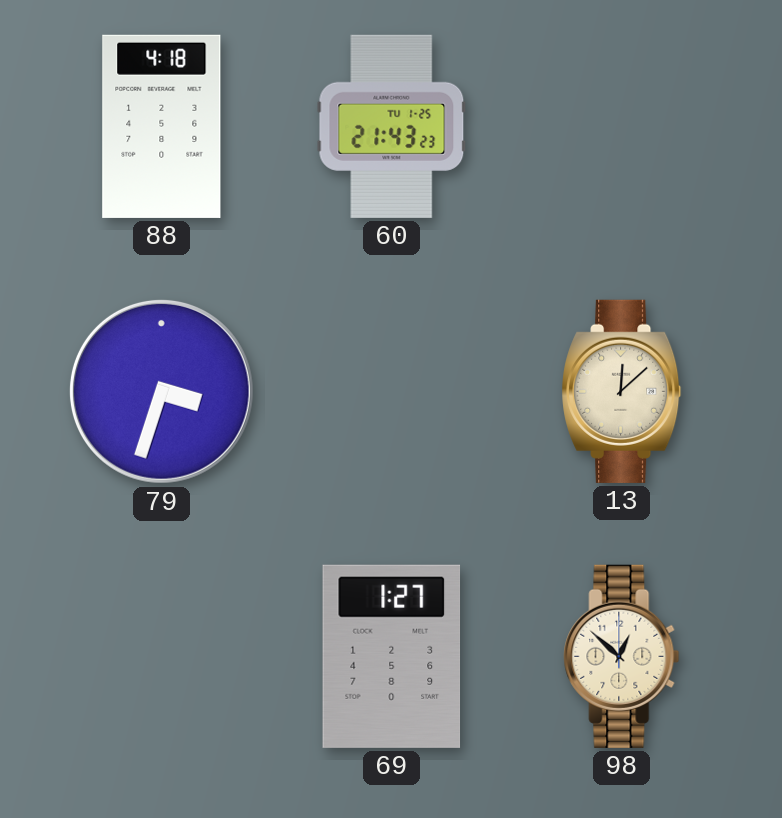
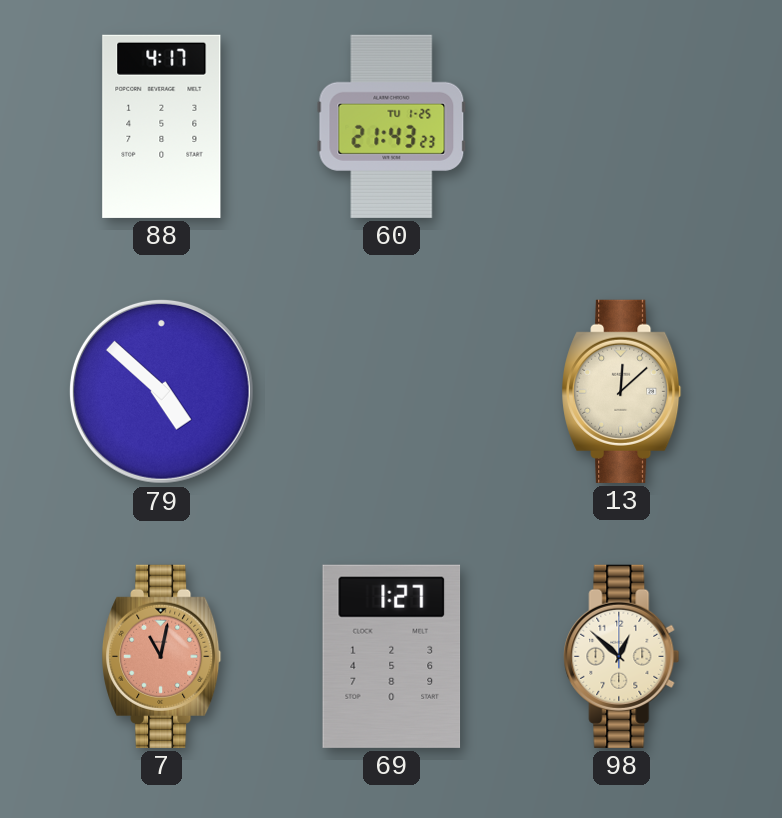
88: 4:18 -> 4:17
79: 3:33 -> 4:52
7: none -> 11:02
